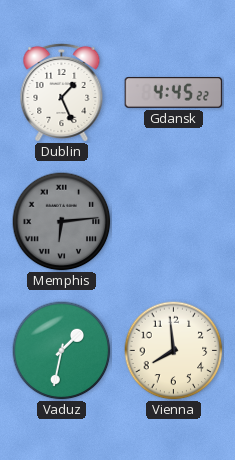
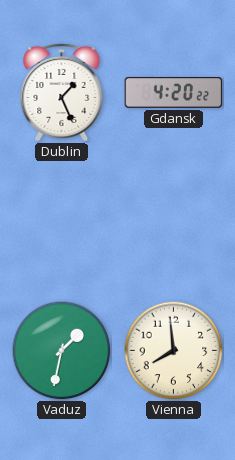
Gdansk: 4:45 -> 4:20
Memphis: 6:14 -> none
